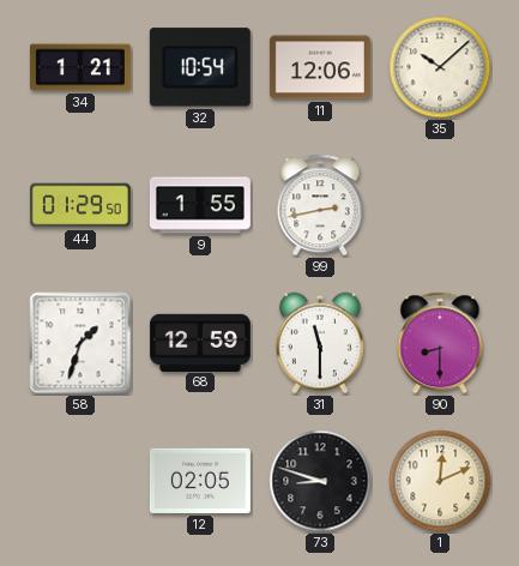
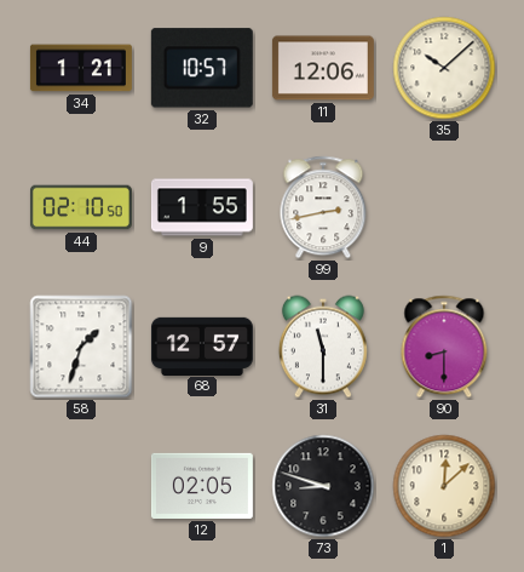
32: 10:54 -> 10:57
44: 01:29 -> 02:10
68: 12:59 -> 12:57
1: 12:11 -> 12:08
